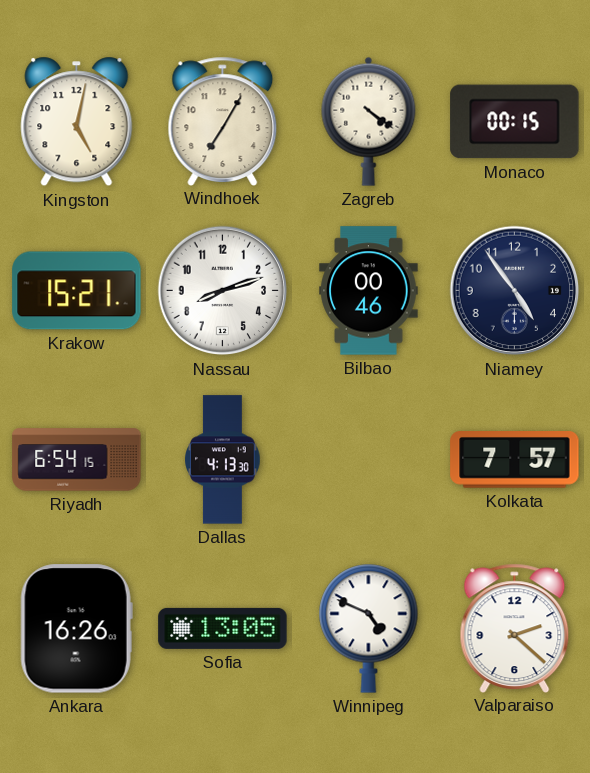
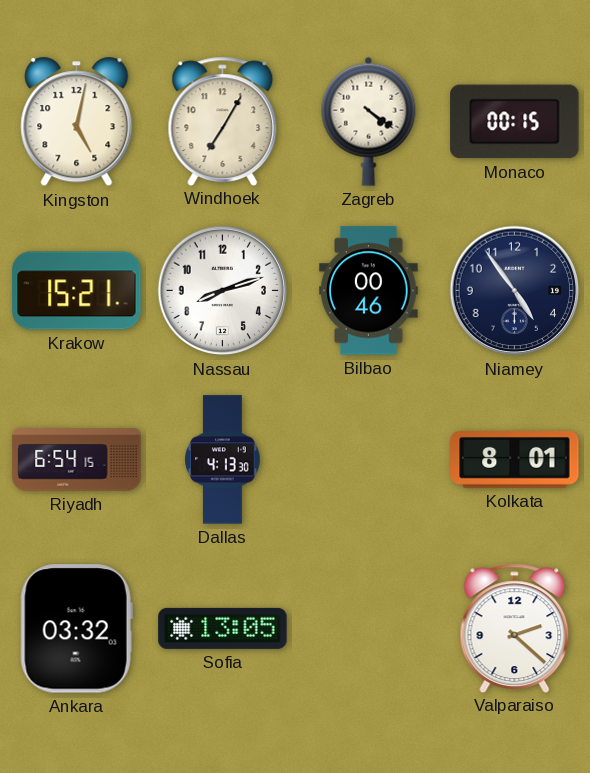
Kolkata: 7:57 -> 8:01
Ankara: 16:26 -> 03:32
Winnipeg: 4:49 -> none
